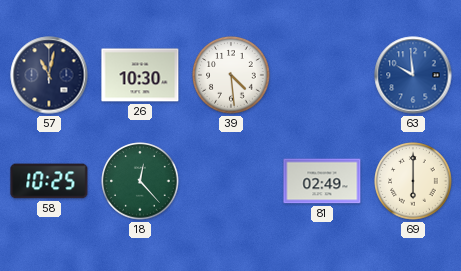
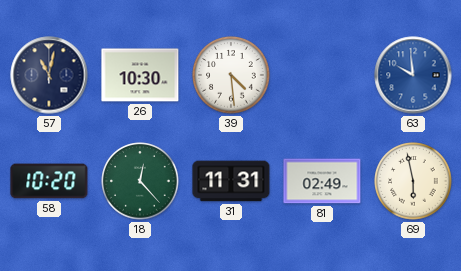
58: 10:25 -> 10:20
31: none -> 11:31
69: 6:00 -> 5:58
